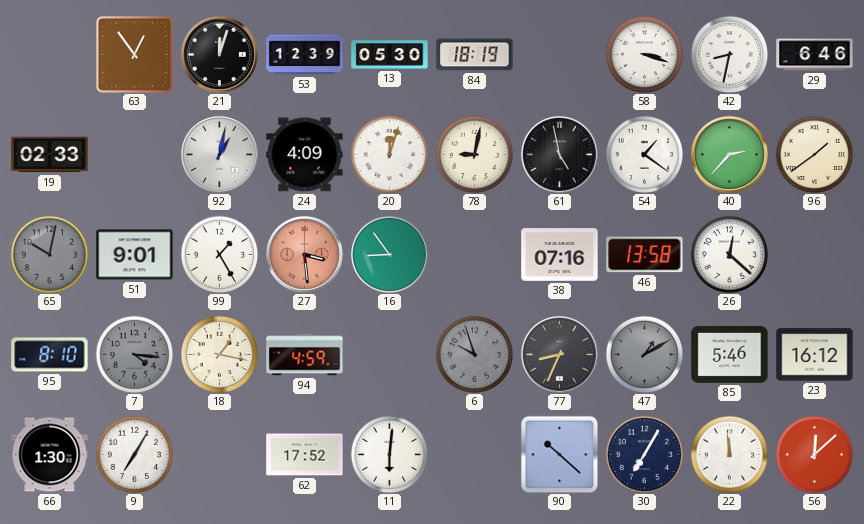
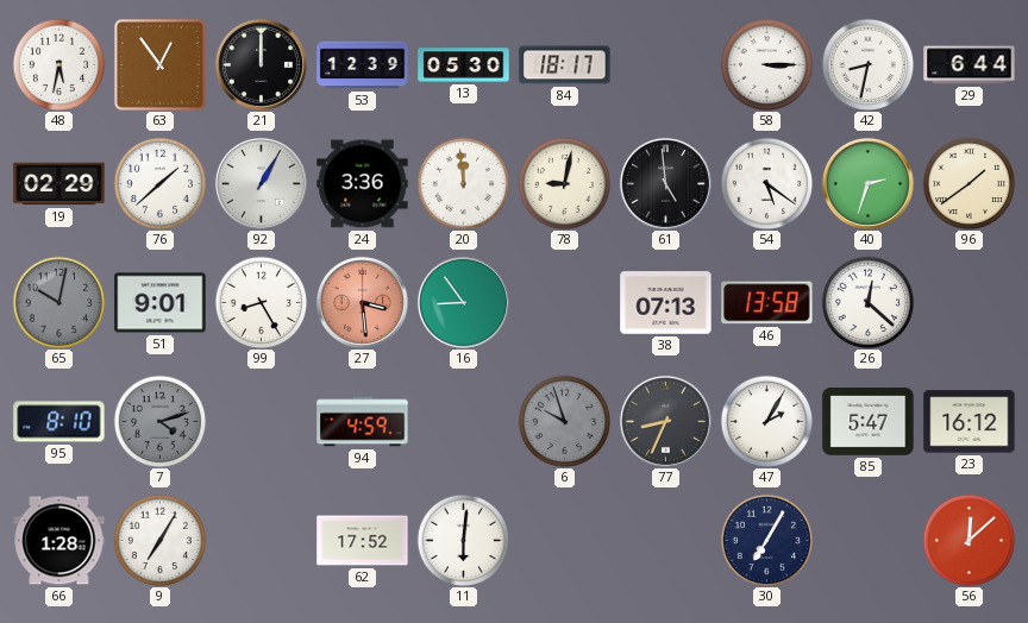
48: none -> 5:32
21: 12:03 -> 12:00
84: 18:19 -> 18:17
58: 3:18 -> 3:15
29: 6:46 -> 6:44
19: 02:33 -> 02:29
76: none -> 1:38
92: 1:02 -> 1:05
24: 4:09 -> 3:36
20: 12:03 -> 11:59
61: 4:58 -> 4:59
54: 1:21 -> 5:21
40: 2:37 -> 2:33
99: 1:25 -> 8:25
38: 07:16 -> 07:13
7: 4:16 -> 4:12
18: 1:17 -> none
47: 1:10 -> 2:05
47 dial: grey -> white
85: 5:46 -> 5:47
66: 1:30 -> 1:28
90: 10:22 -> none
22: 11:59 -> none
